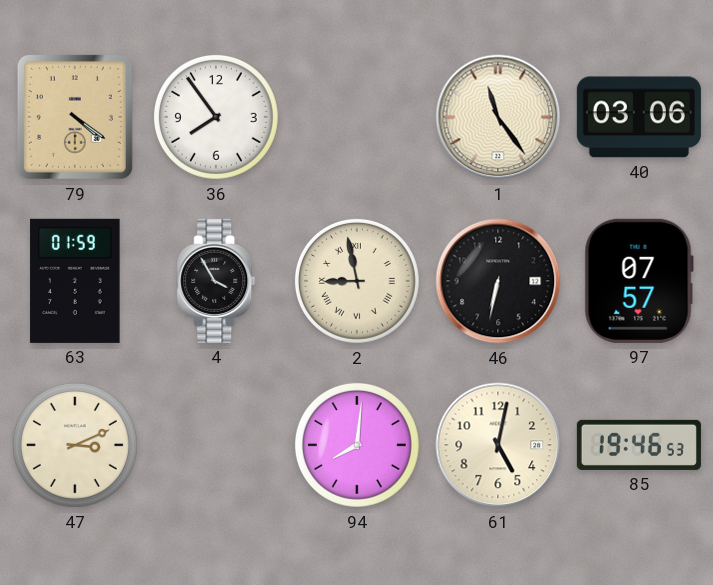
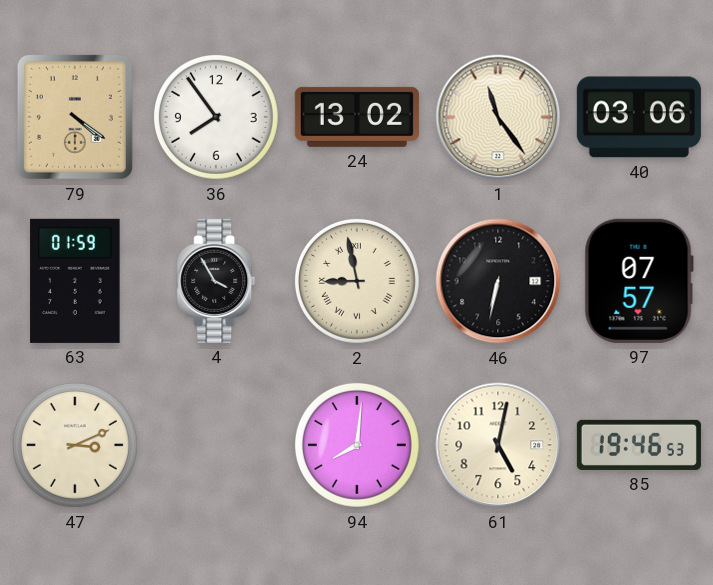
24: none -> 13:02
